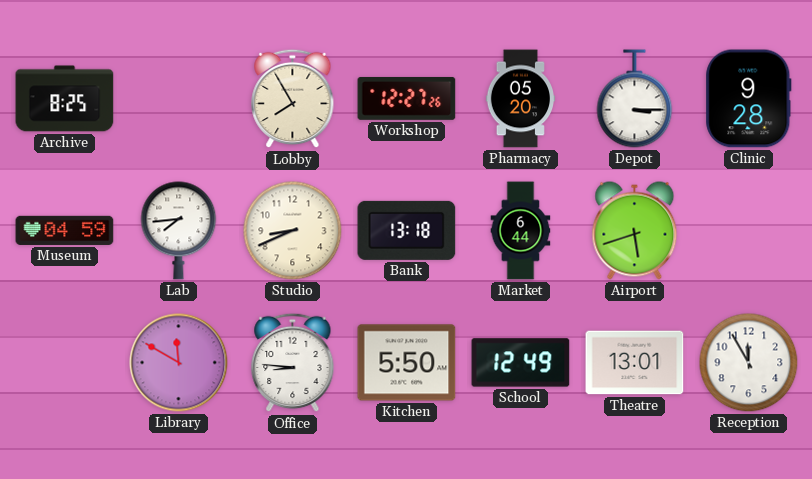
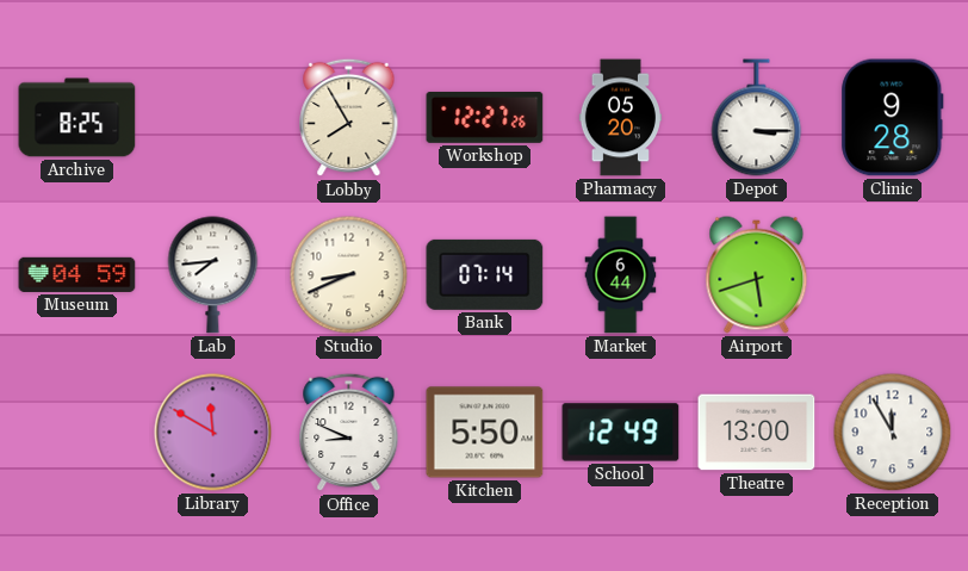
Bank: 13:18 -> 07:14
Office: 8:46 -> 8:49
Theatre: 13:01 -> 13:00
